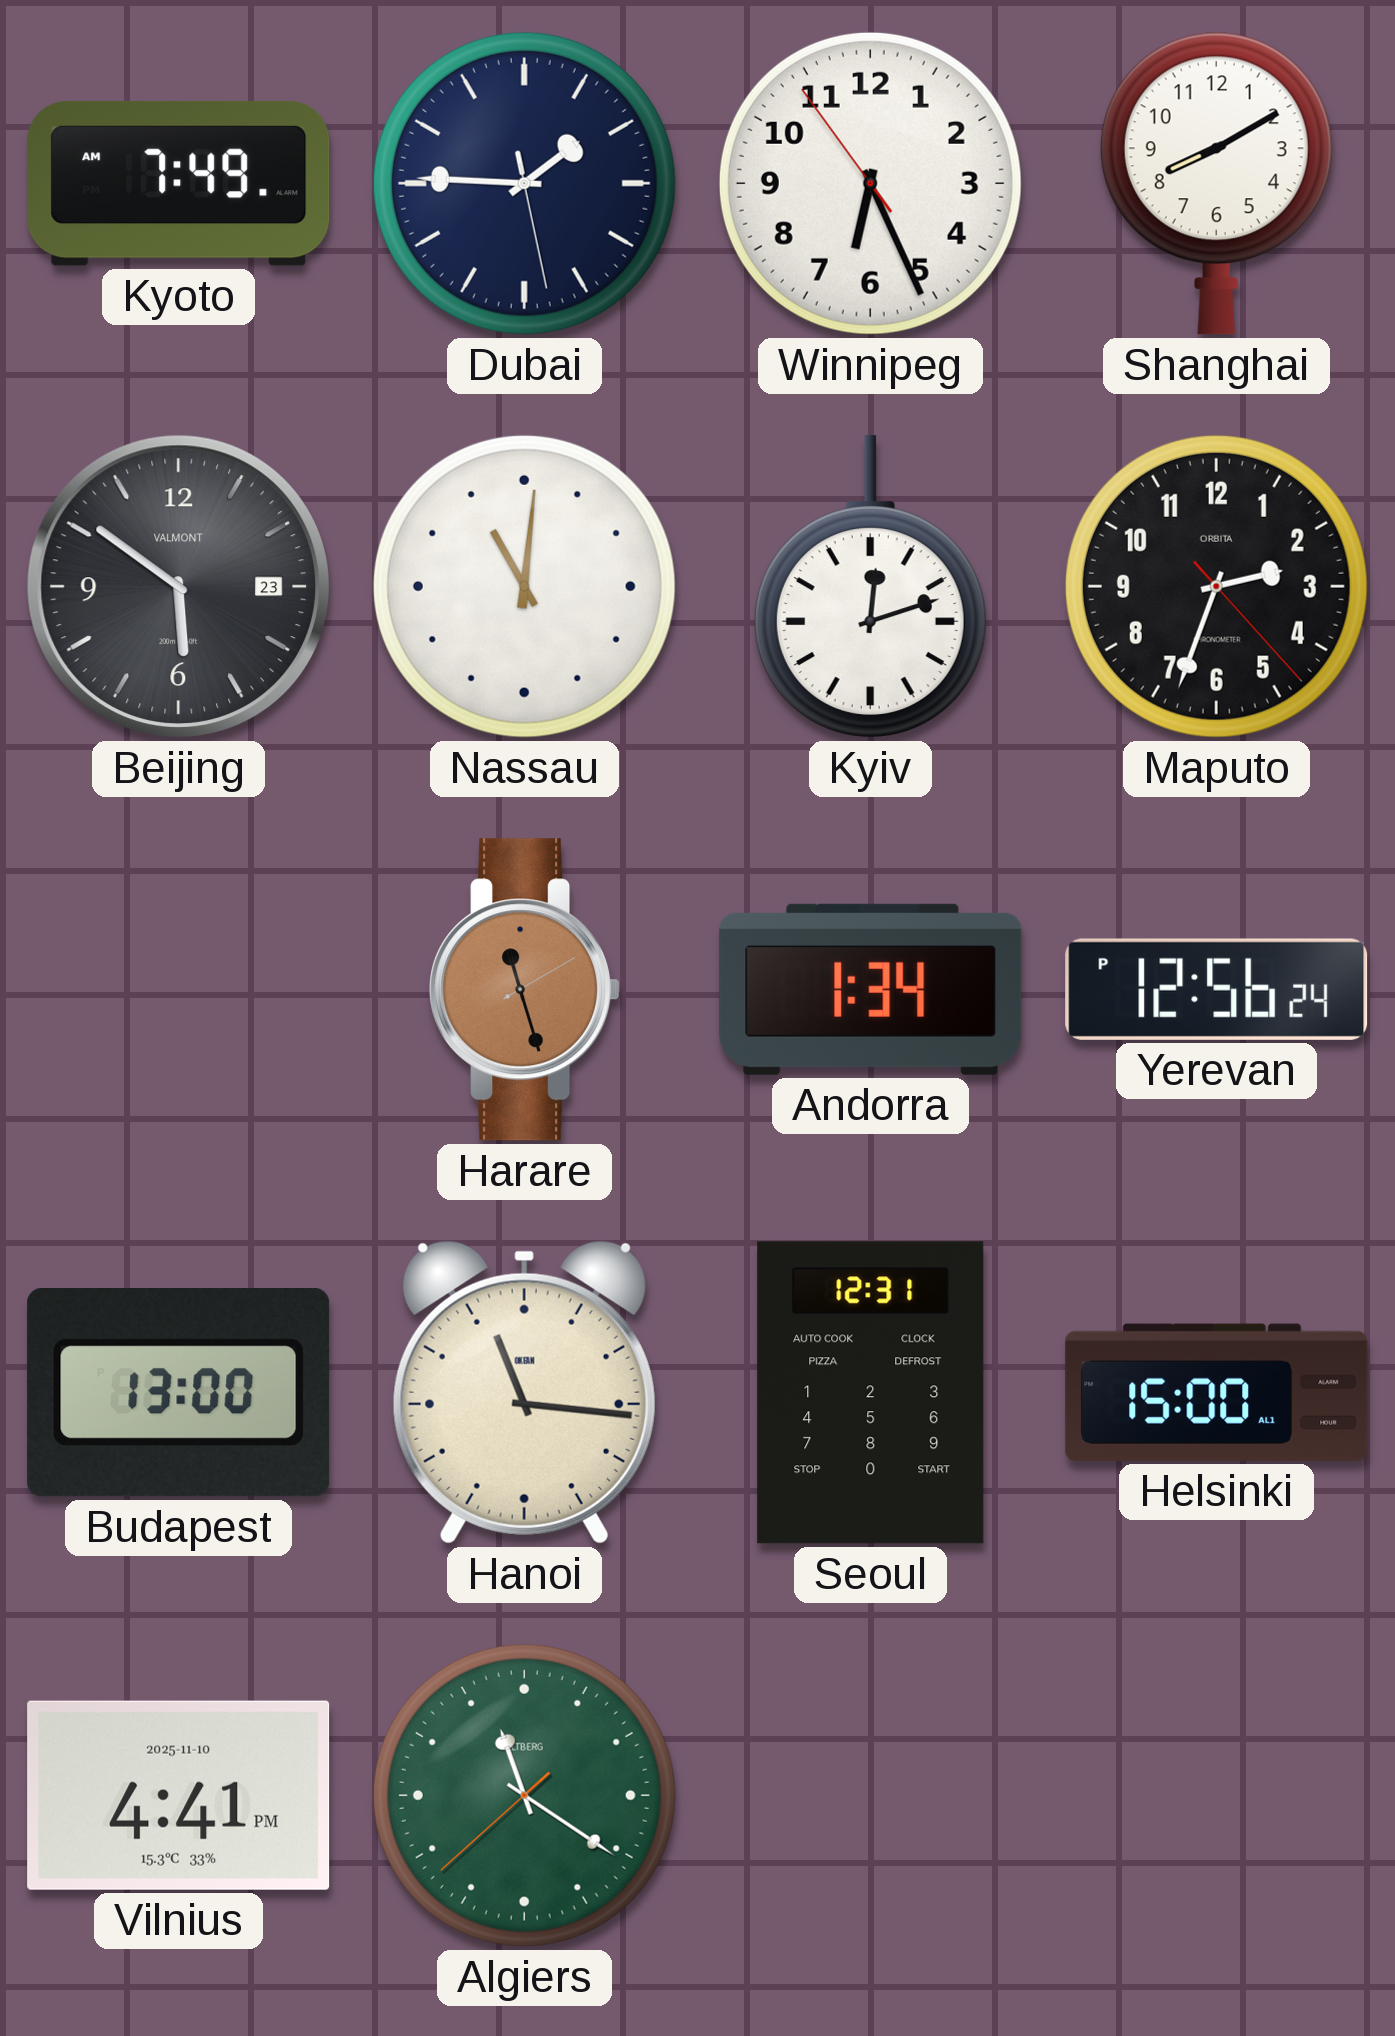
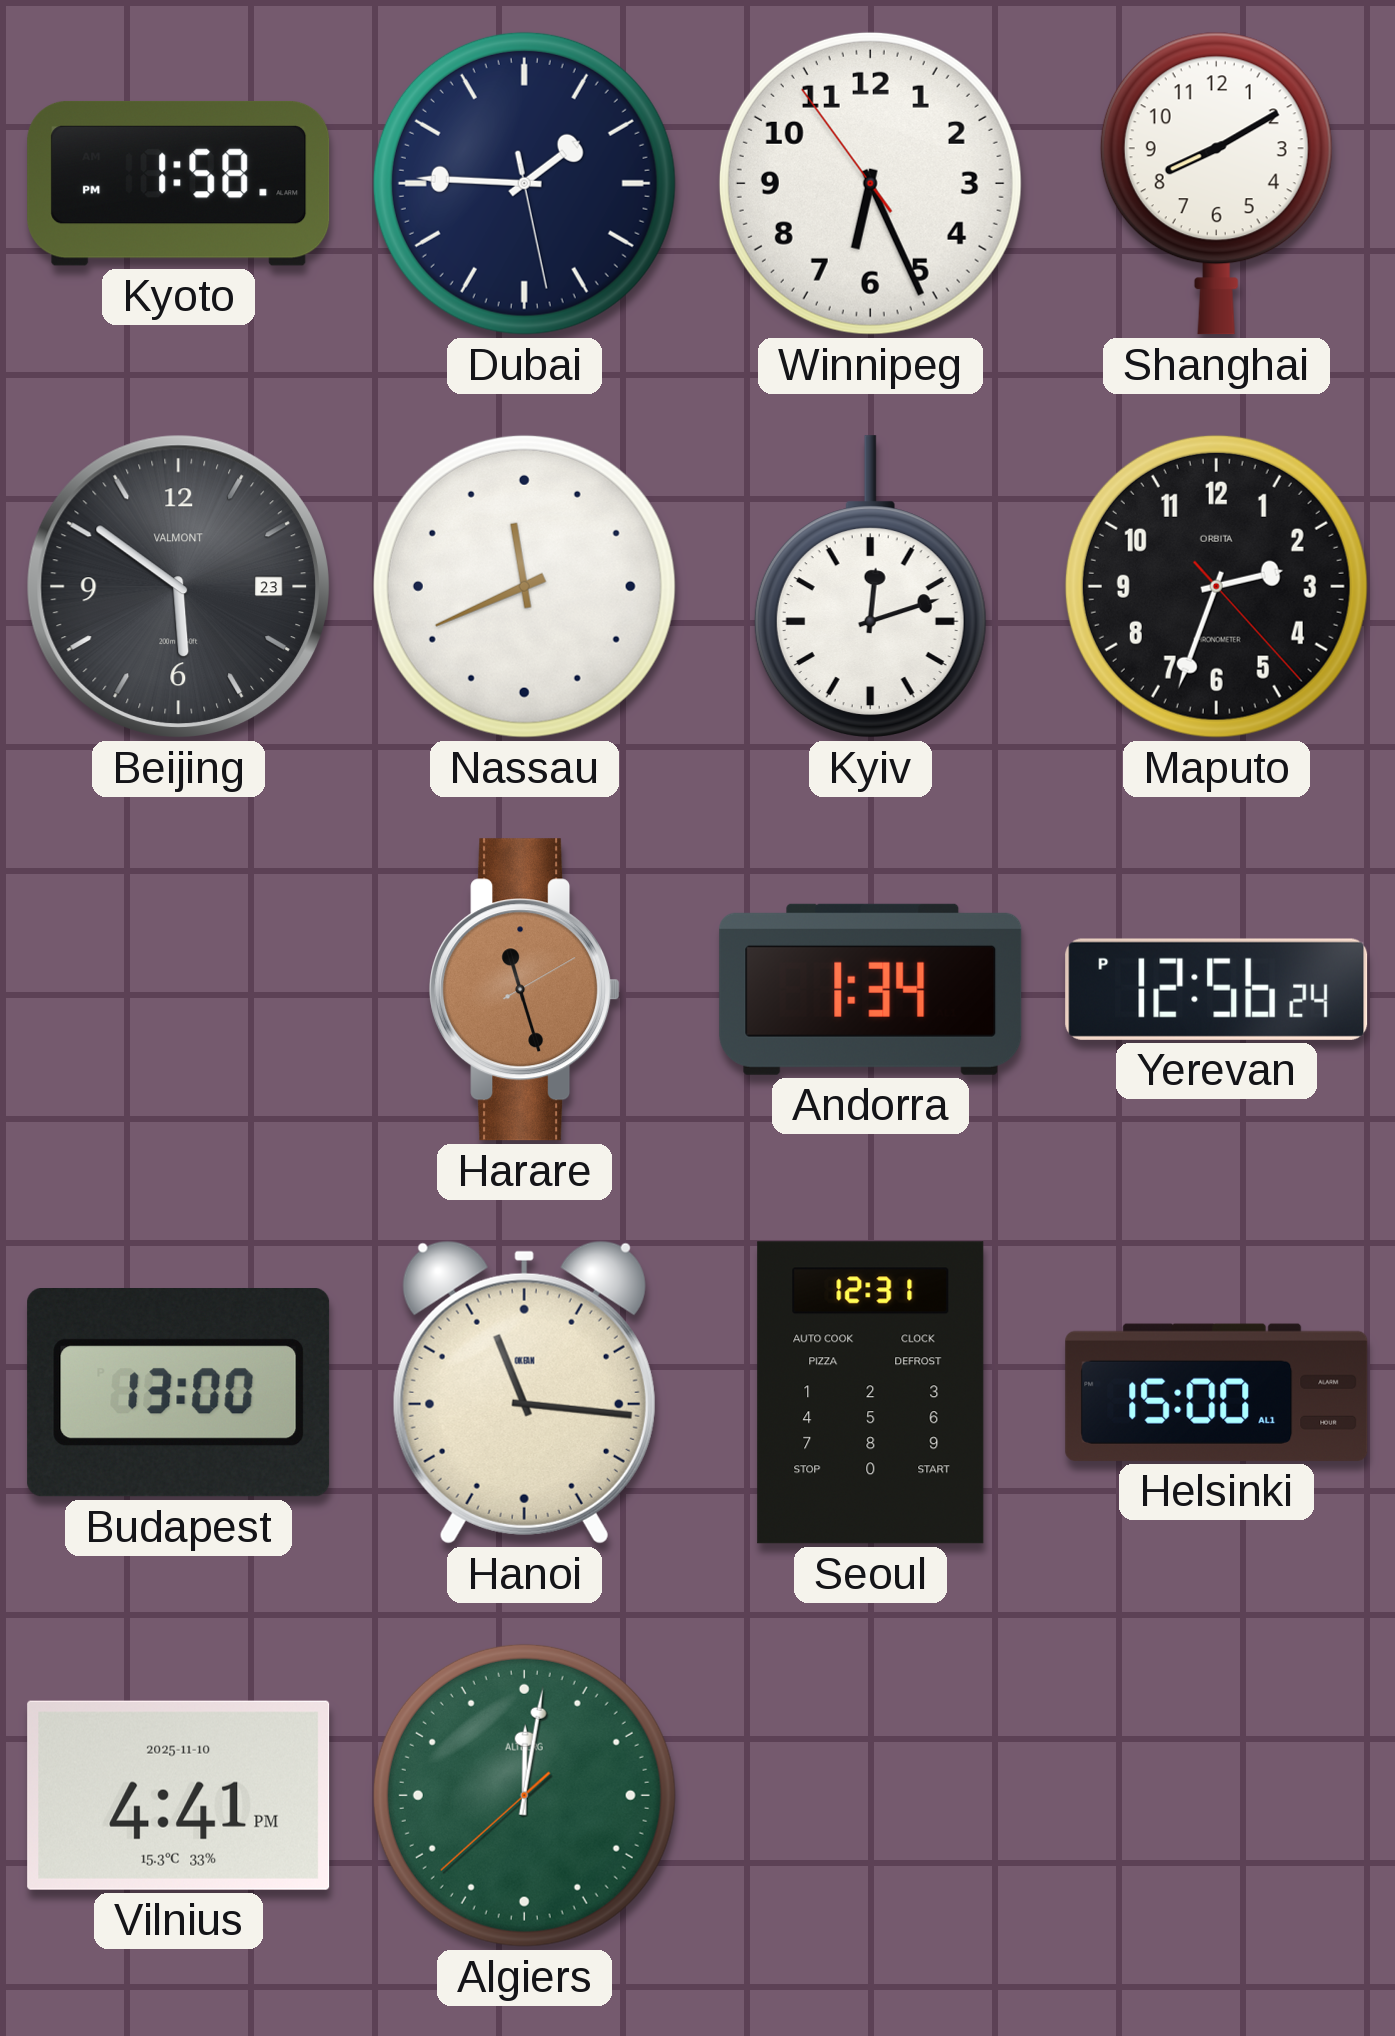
Kyoto: 7:49 -> 1:58
Nassau: 11:01 -> 11:41
Algiers: 11:20 -> 12:01
